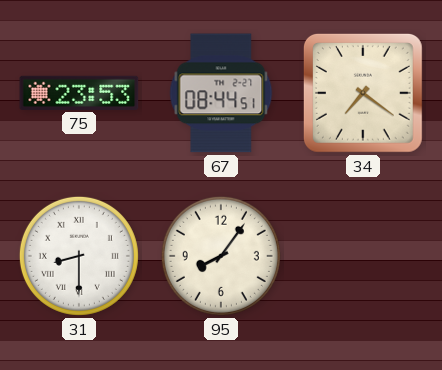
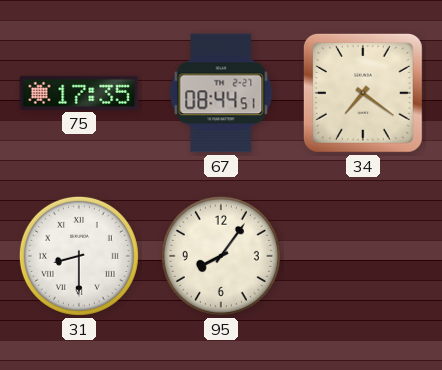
75: 23:53 -> 17:35
